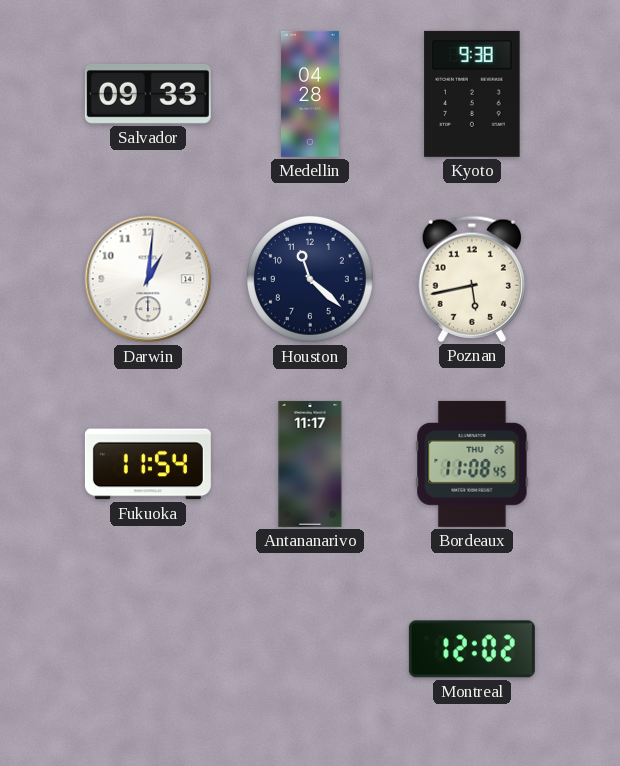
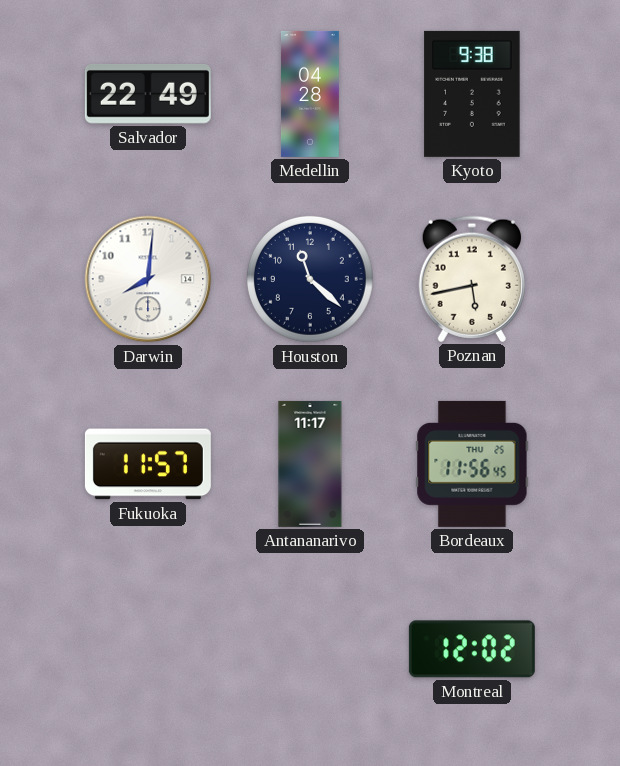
Salvador: 09:33 -> 22:49
Darwin: 1:01 -> 8:01
Fukuoka: 11:54 -> 11:57
Bordeaux: 11:08 -> 11:56
